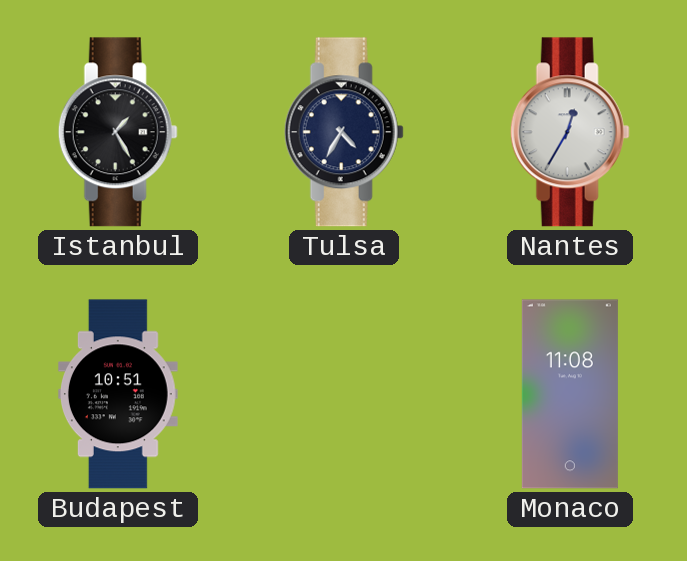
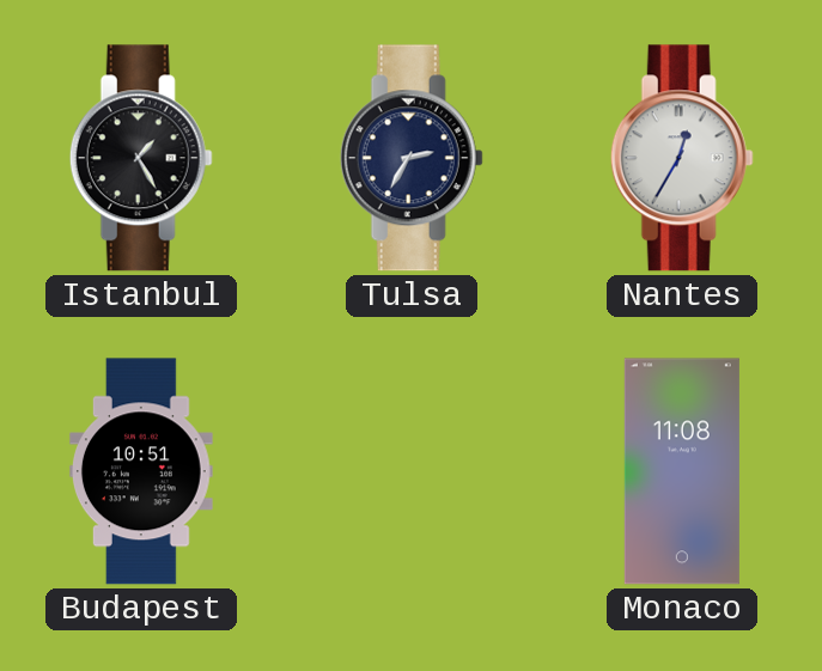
Tulsa: 4:35 -> 2:35
